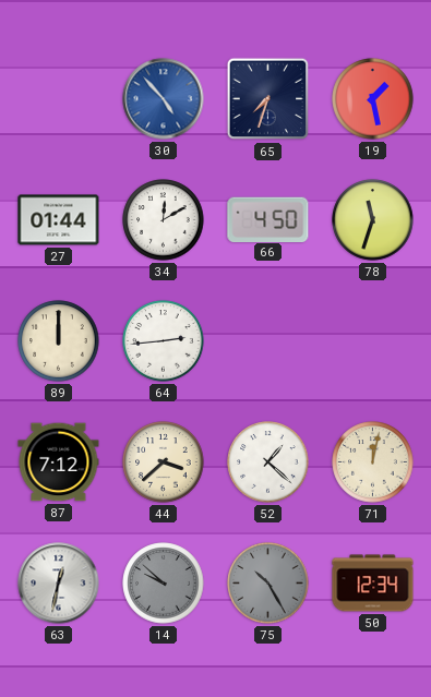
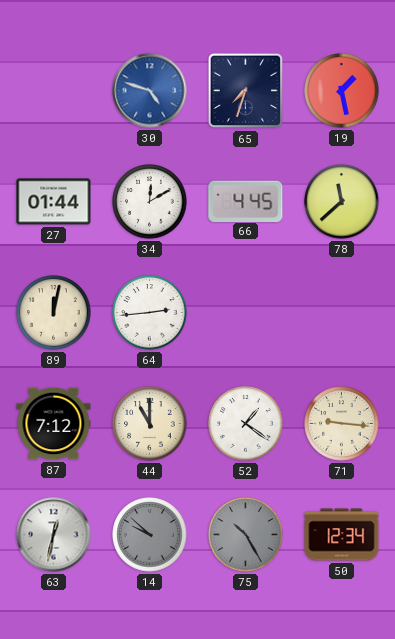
30: 4:53 -> 4:48
66: 4:50 -> 4:45
78: 11:33 -> 11:38
89: 12:00 -> 12:02
44: 3:38 -> 11:00
52: 1:22 -> 1:21
71: 12:02 -> 9:16
